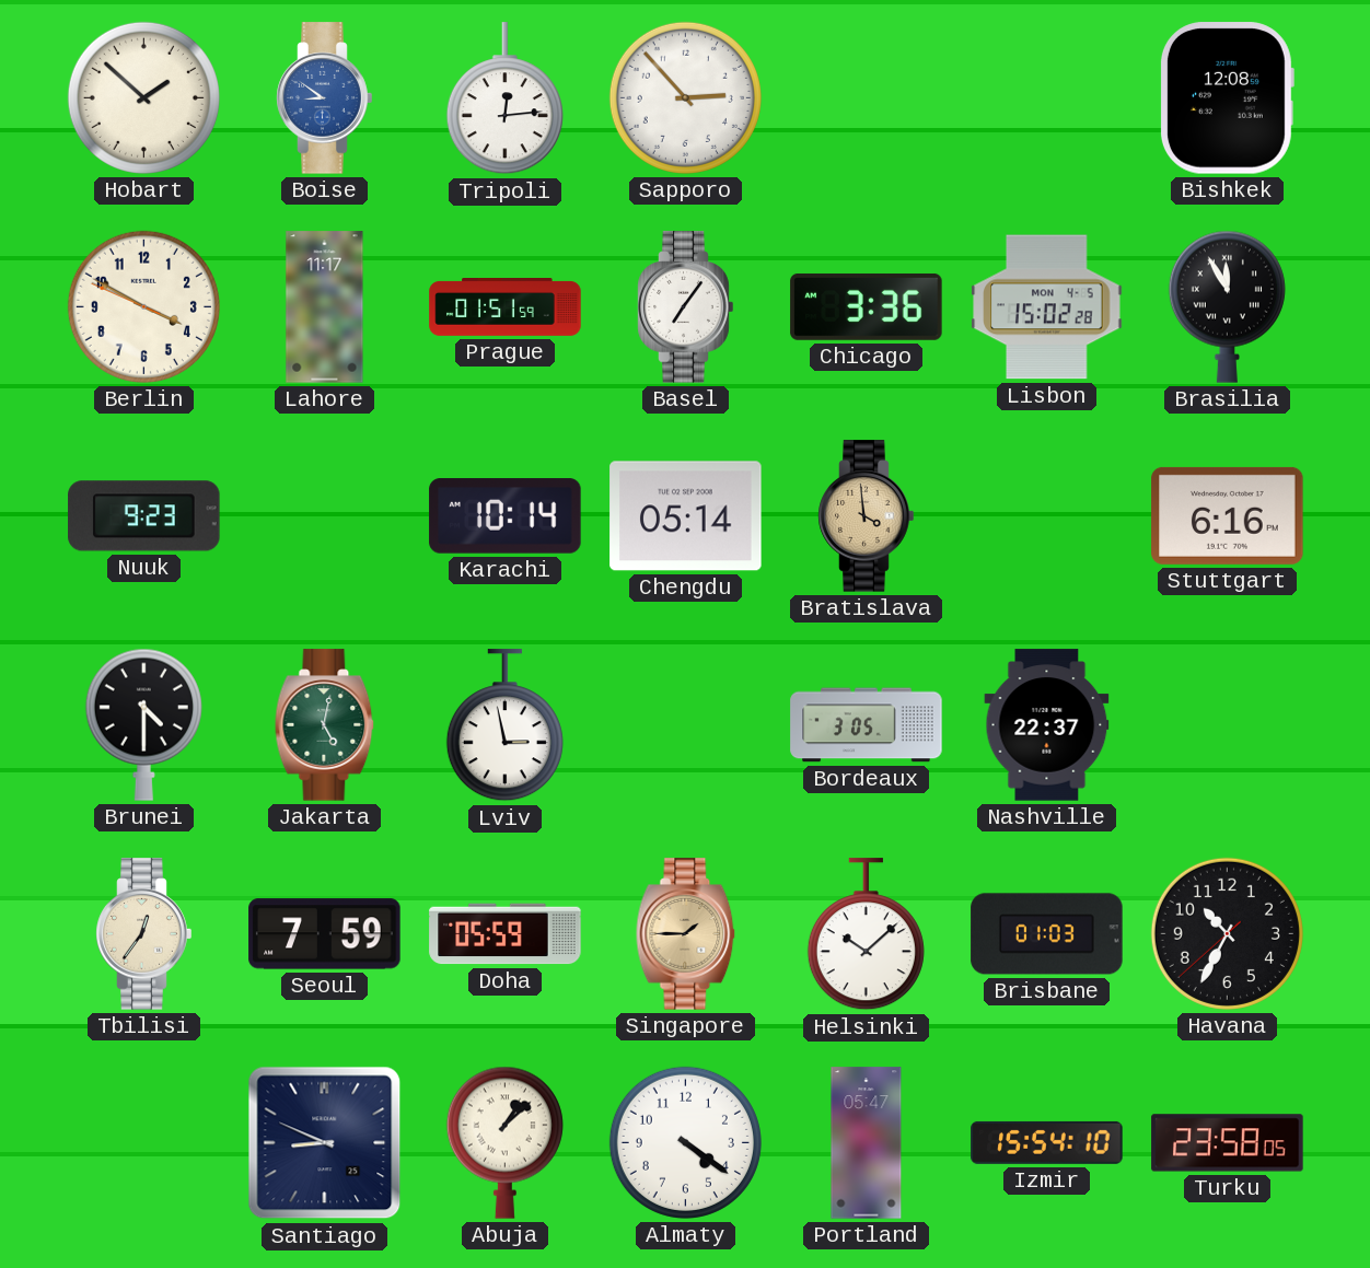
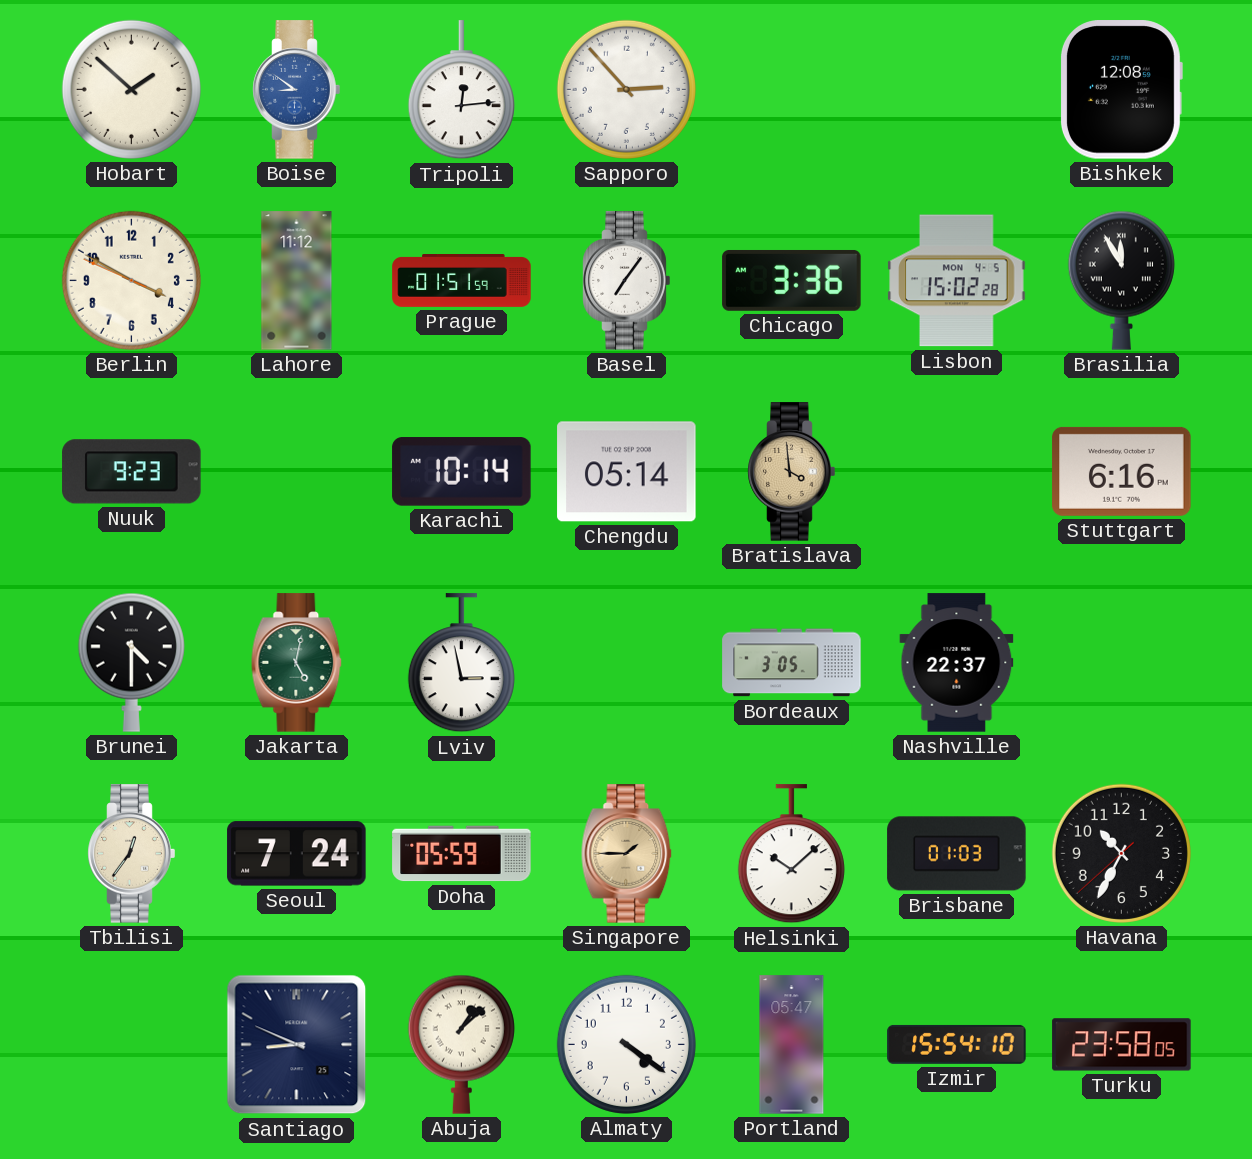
Lahore: 11:17 -> 11:12
Seoul: 7:59 -> 7:24
